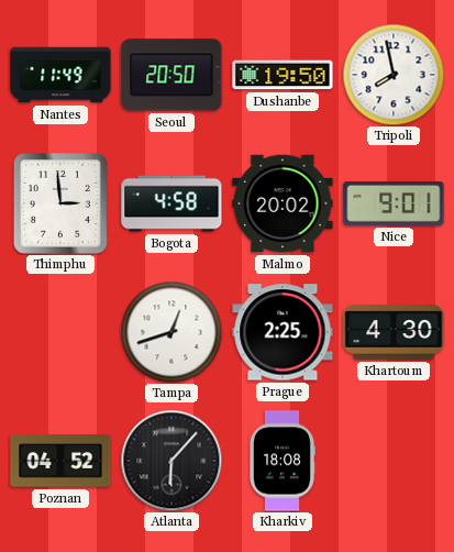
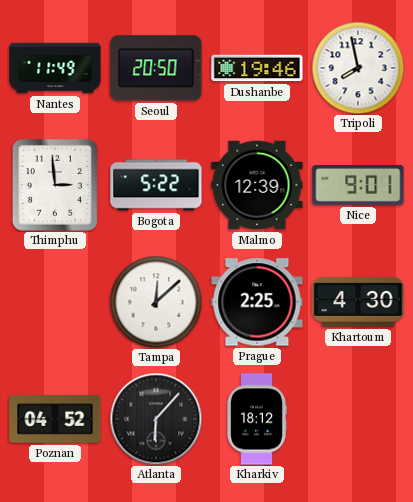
Dushanbe: 19:50 -> 19:46
Bogota: 4:58 -> 5:22
Malmo: 20:02 -> 12:39
Tampa: 12:42 -> 12:08
Kharkiv: 18:08 -> 18:12
